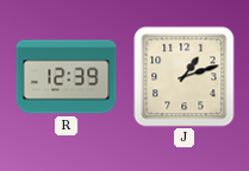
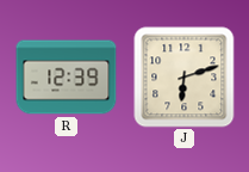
J: 1:12 -> 6:12
